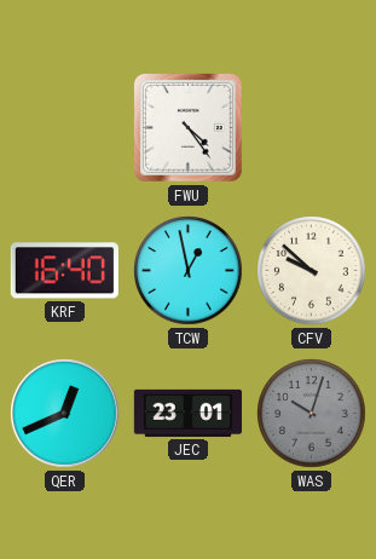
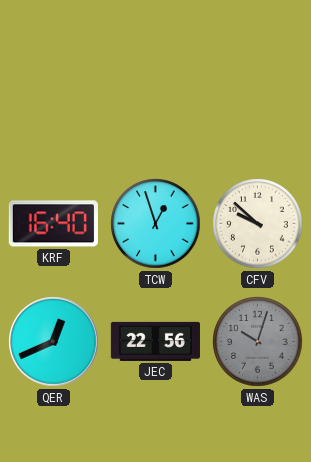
FWU: 4:24 -> none
TCW: 12:58 -> 12:57
JEC: 23:01 -> 22:56
